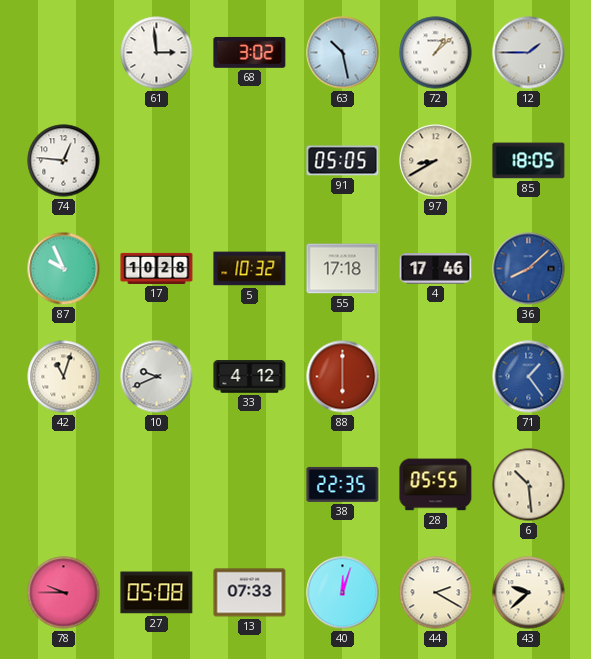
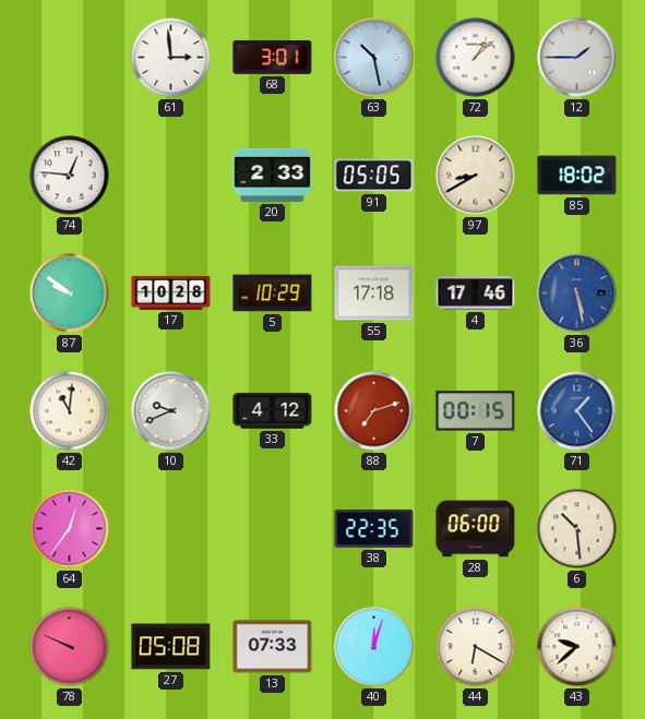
68: 3:02 -> 3:01
20: none -> 2:33
85: 18:05 -> 18:02
87: 9:56 -> 9:51
5: 10:32 -> 10:29
36: 8:08 -> 5:28
42: 11:03 -> 11:01
88: 6:00 -> 7:12
7: none -> 00:15
64: none -> 12:36
28: 05:55 -> 06:00
78: 9:45 -> 9:49
44: 2:20 -> 6:20
